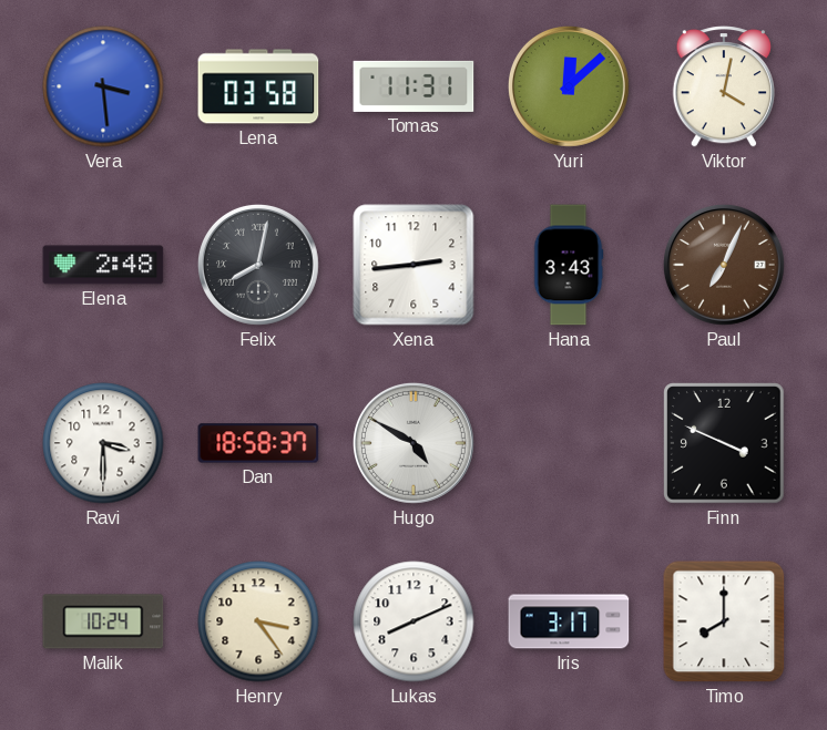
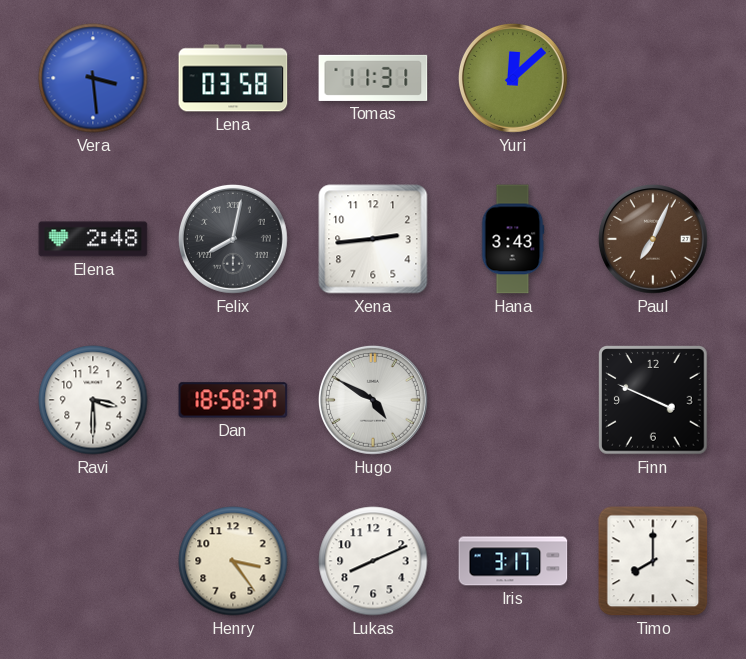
Viktor: 4:02 -> none
Malik: 10:24 -> none
